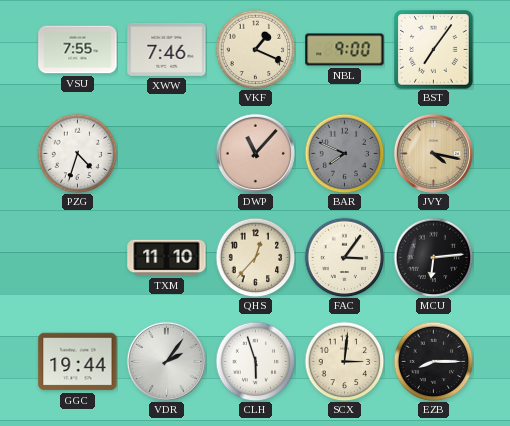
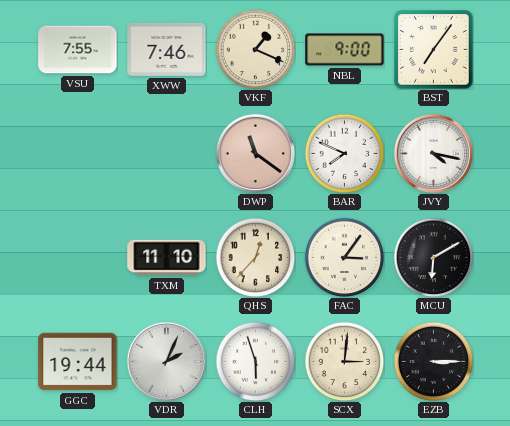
PZG: 4:33 -> none
DWP: 11:07 -> 11:21
BAR dial: grey -> white
JVY dial: champagne -> white
MCU: 6:14 -> 6:10
VDR: 2:06 -> 2:04
EZB: 8:15 -> 3:15
